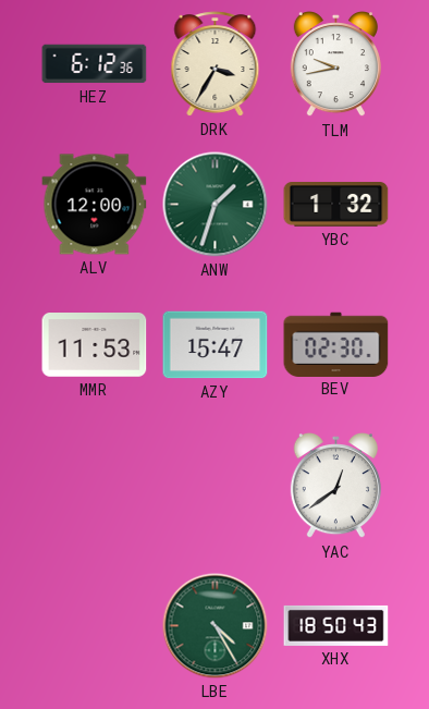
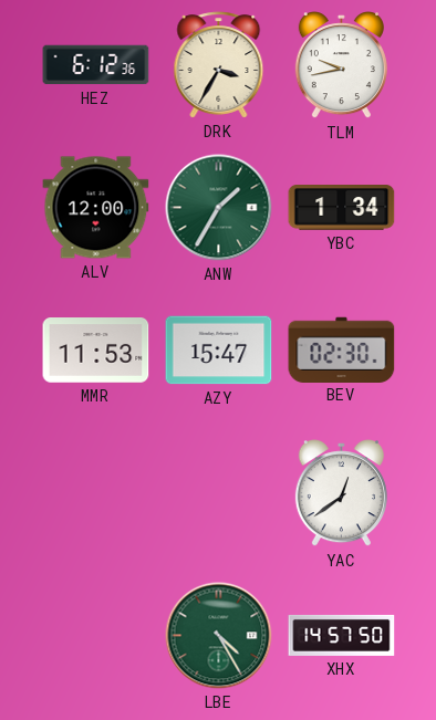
ANW: 1:33 -> 1:35
YBC: 1:32 -> 1:34
XHX: 18:50 -> 14:57
